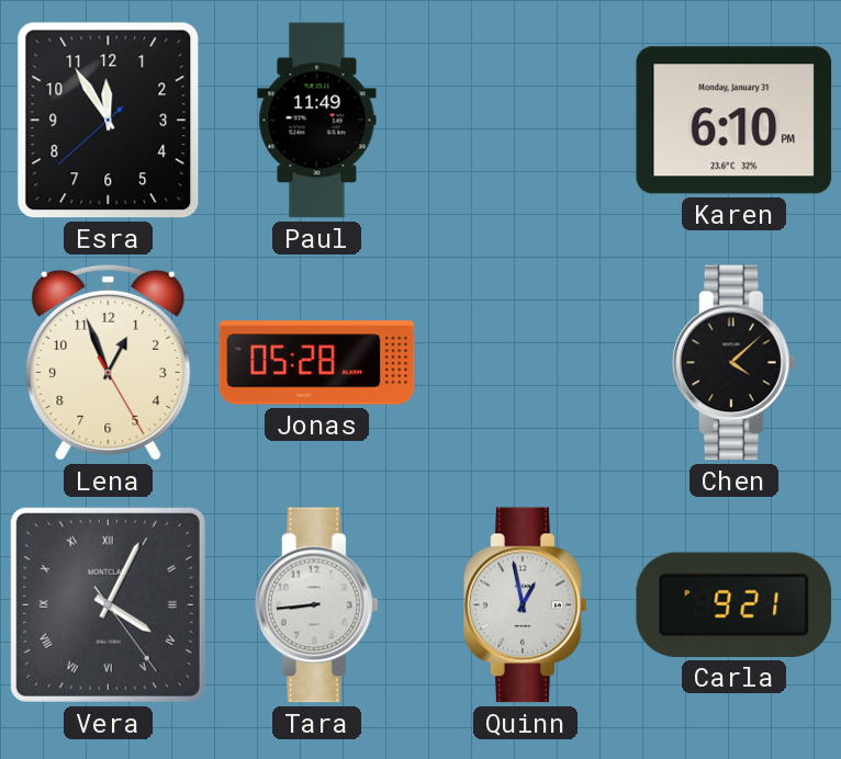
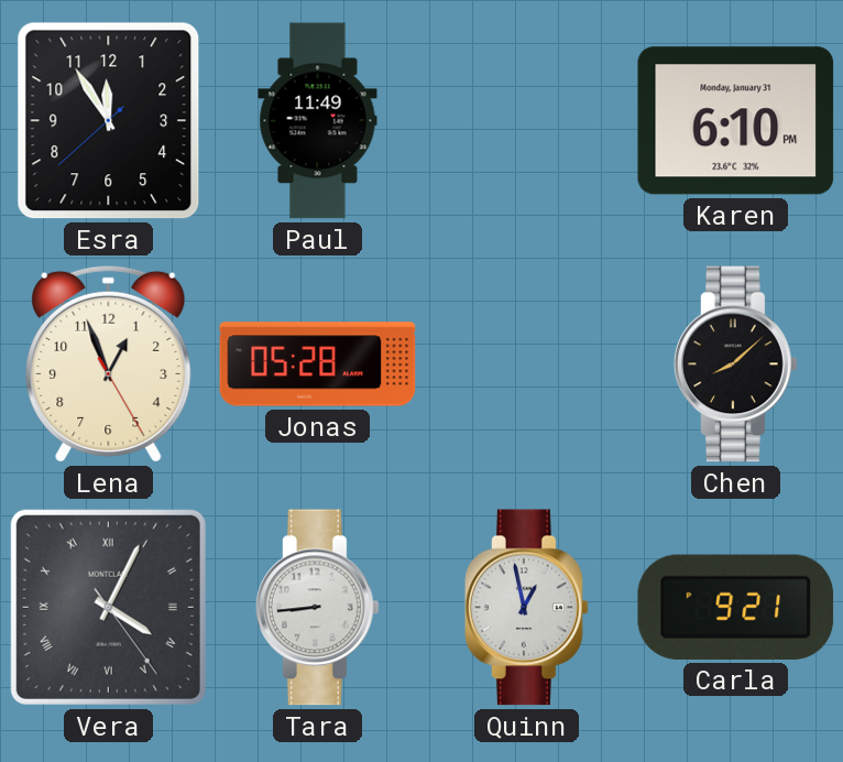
Chen: 4:08 -> 8:08
